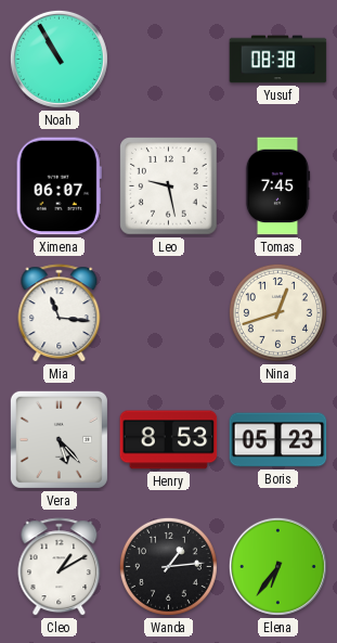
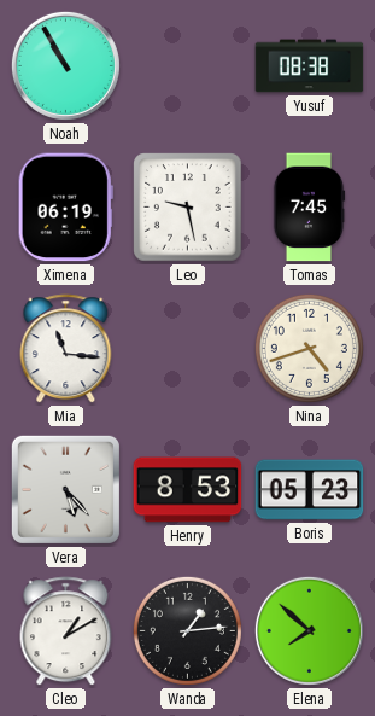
Ximena: 06:07 -> 06:19
Nina: 12:42 -> 4:42
Elena: 6:36 -> 7:52
